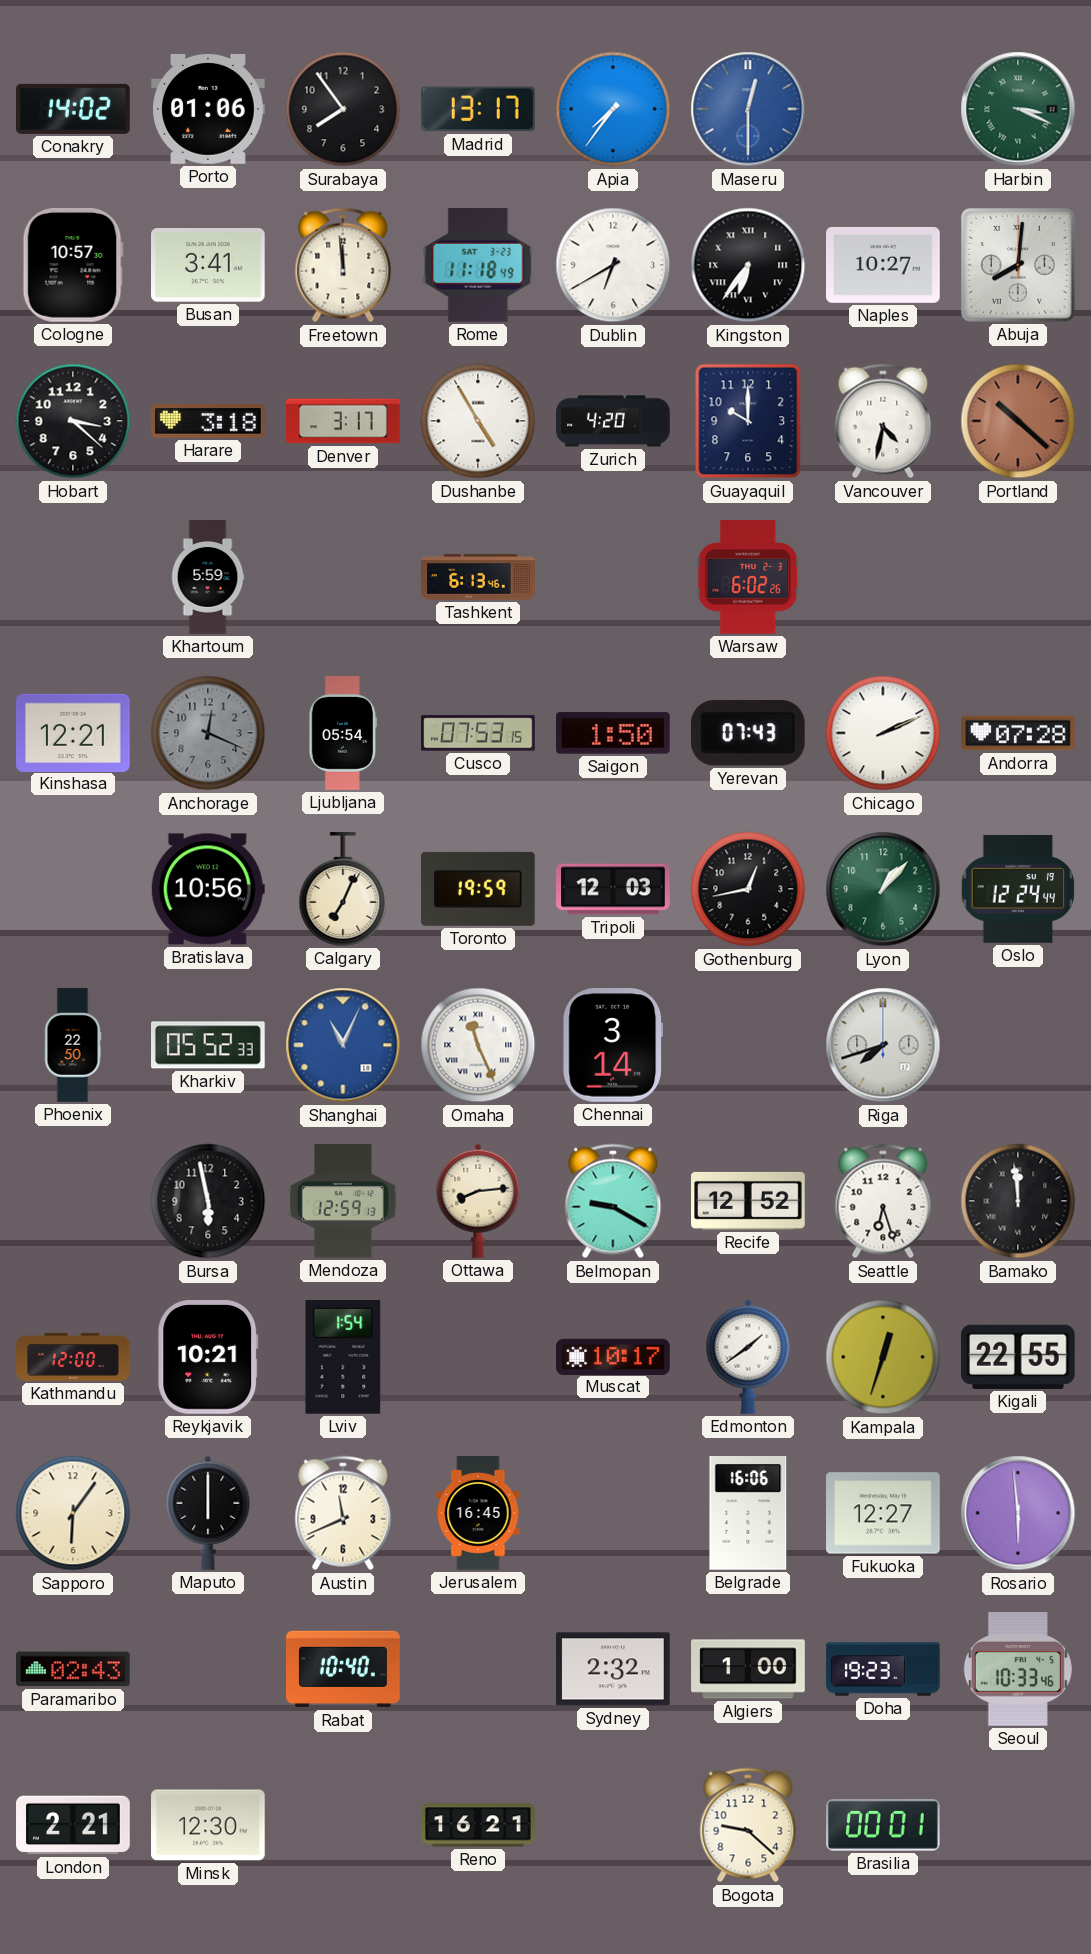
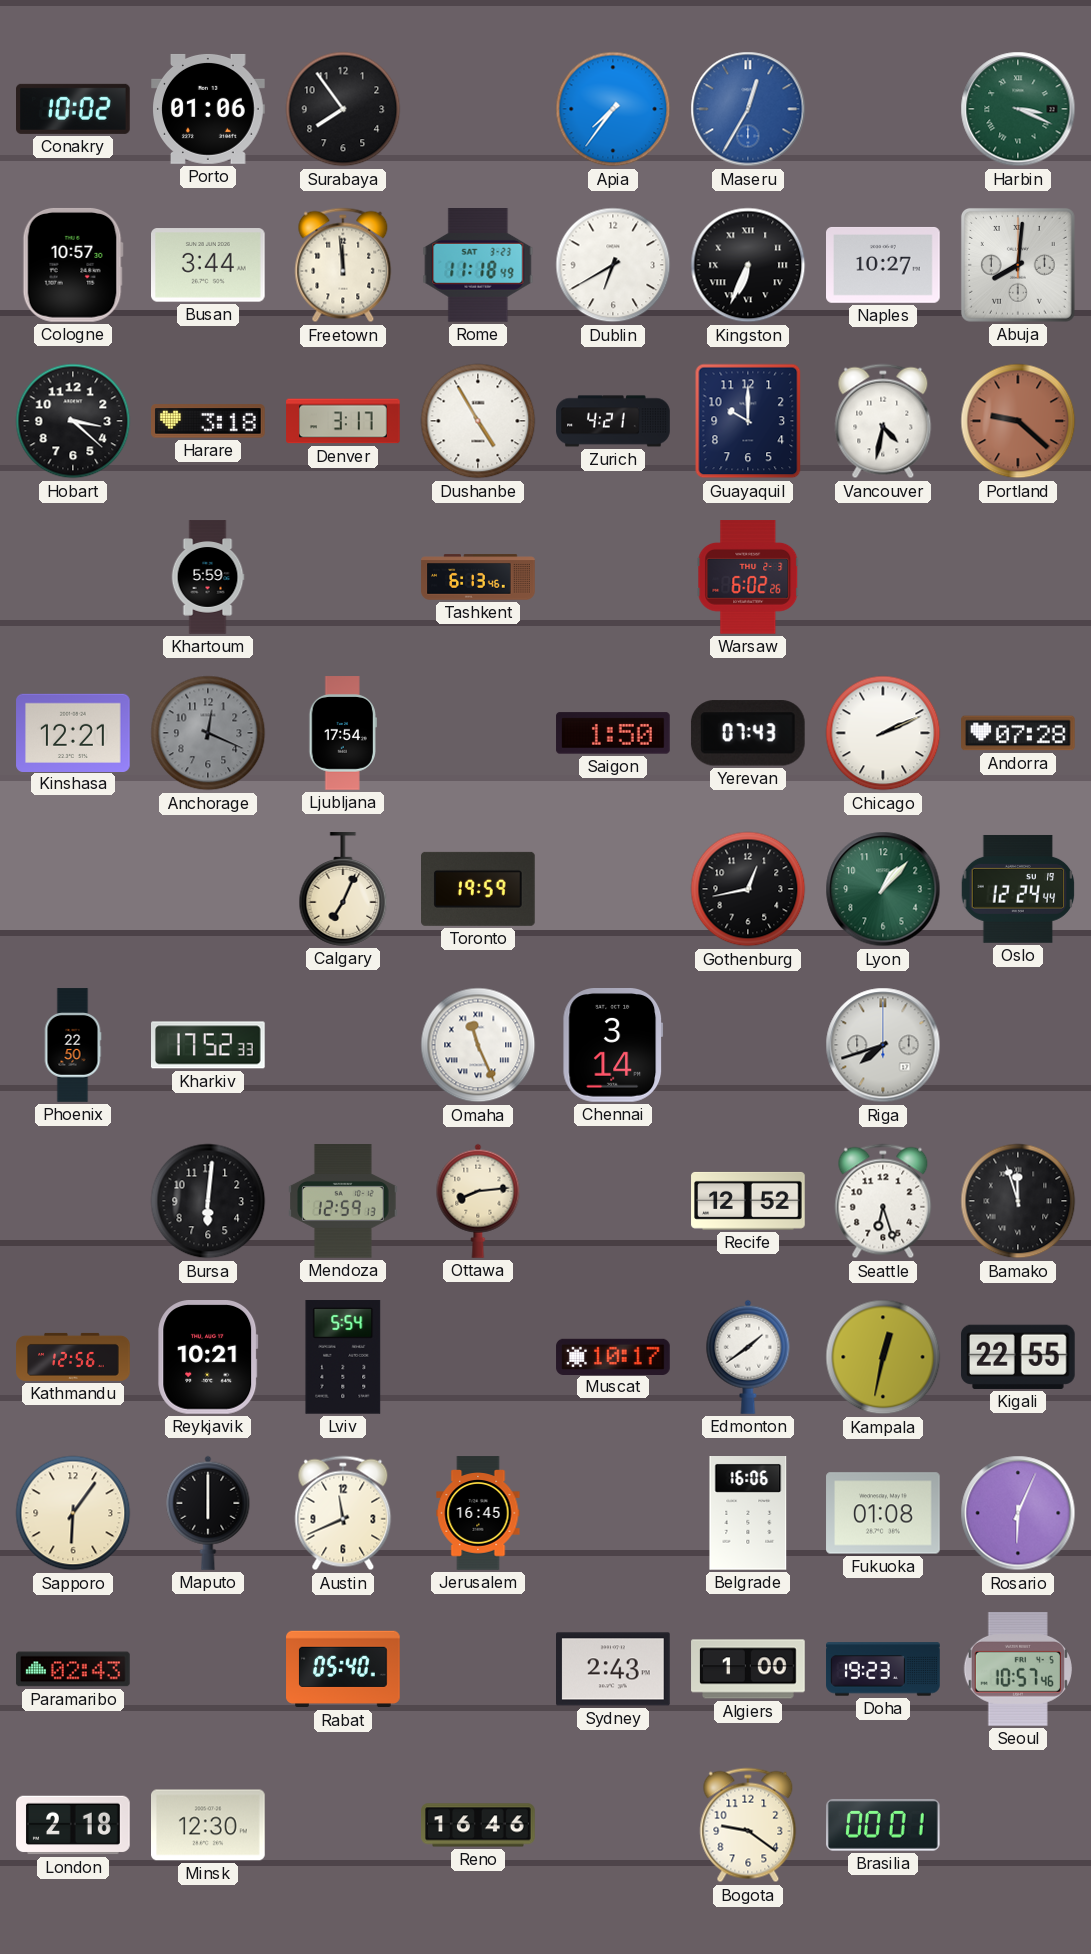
Conakry: 14:02 -> 10:02
Madrid: 13:17 -> none
Maseru: 12:30 -> 12:35
Busan: 3:41 -> 3:44
Kingston: 6:36 -> 6:34
Zurich: 4:20 -> 4:21
Portland: 10:22 -> 9:22
Ljubljana: 05:54 -> 17:54
Cusco: 07:53 -> none
Bratislava: 10:56 -> none
Tripoli: 12:03 -> none
Kharkiv: 05:52 -> 17:52
Shanghai: 11:04 -> none
Bursa: 5:58 -> 6:01
Belmopan: 9:20 -> none
Bamako: 11:59 -> 11:57
Kathmandu: 12:00 -> 12:56
Lviv: 1:54 -> 5:54
Kampala: 12:33 -> 12:32
Fukuoka: 12:27 -> 01:08
Rosario: 5:59 -> 6:04
Rabat: 10:40 -> 05:40
Sydney: 2:32 -> 2:43
Seoul: 10:33 -> 10:57
London: 2:21 -> 2:18
Reno: 16:21 -> 16:46
Bogota: 9:22 -> 9:21
